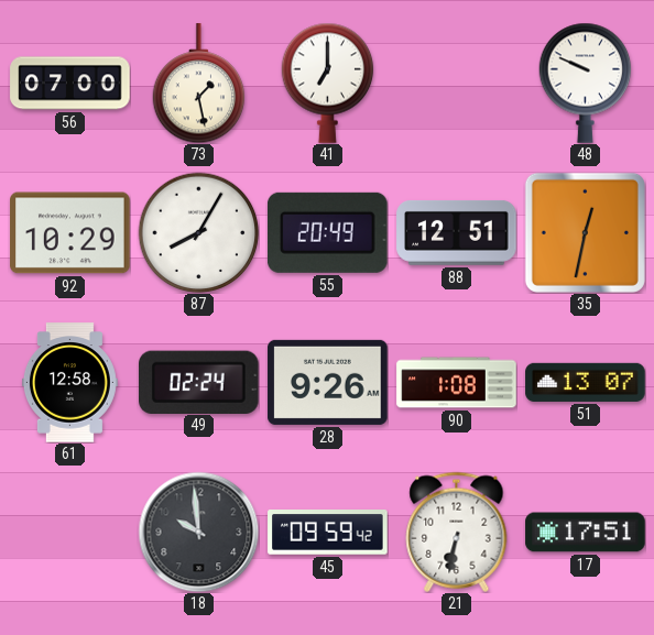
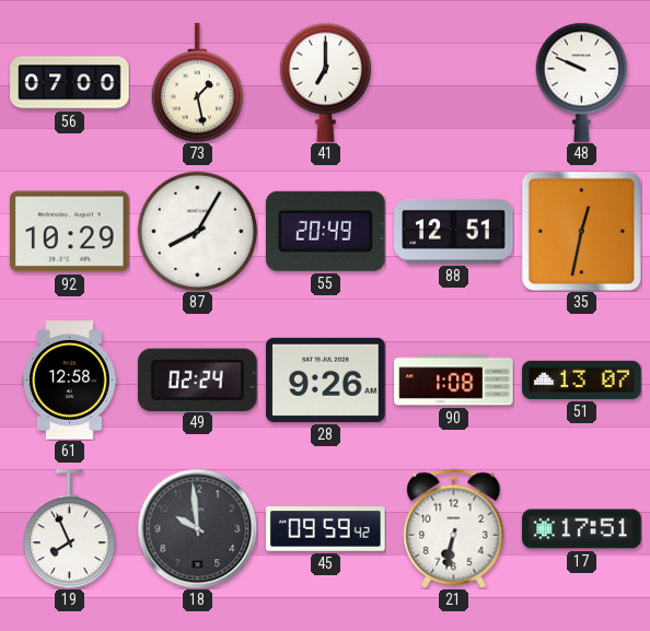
19: none -> 7:56
